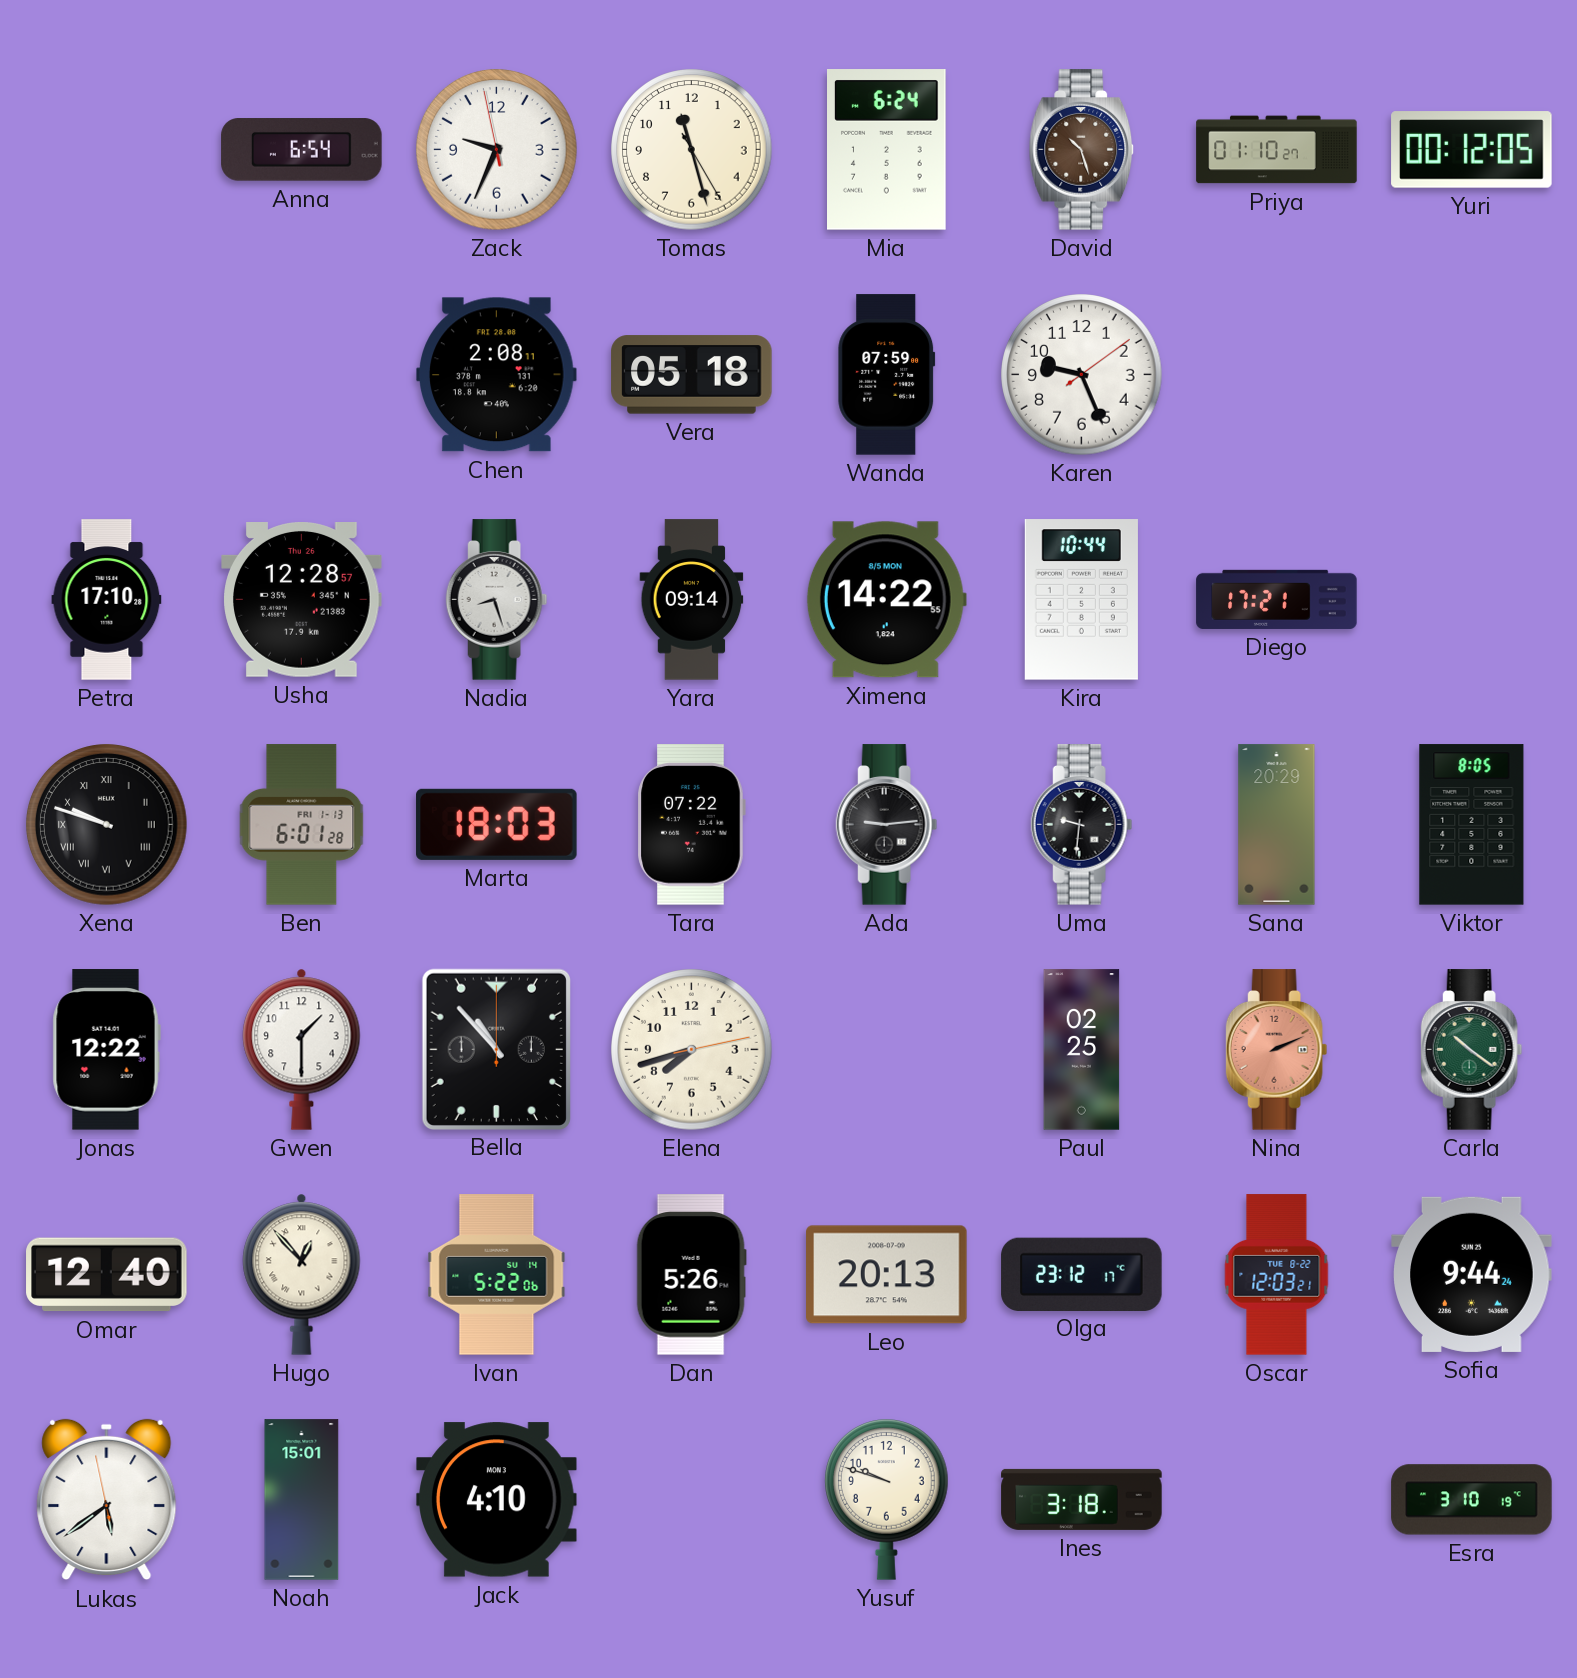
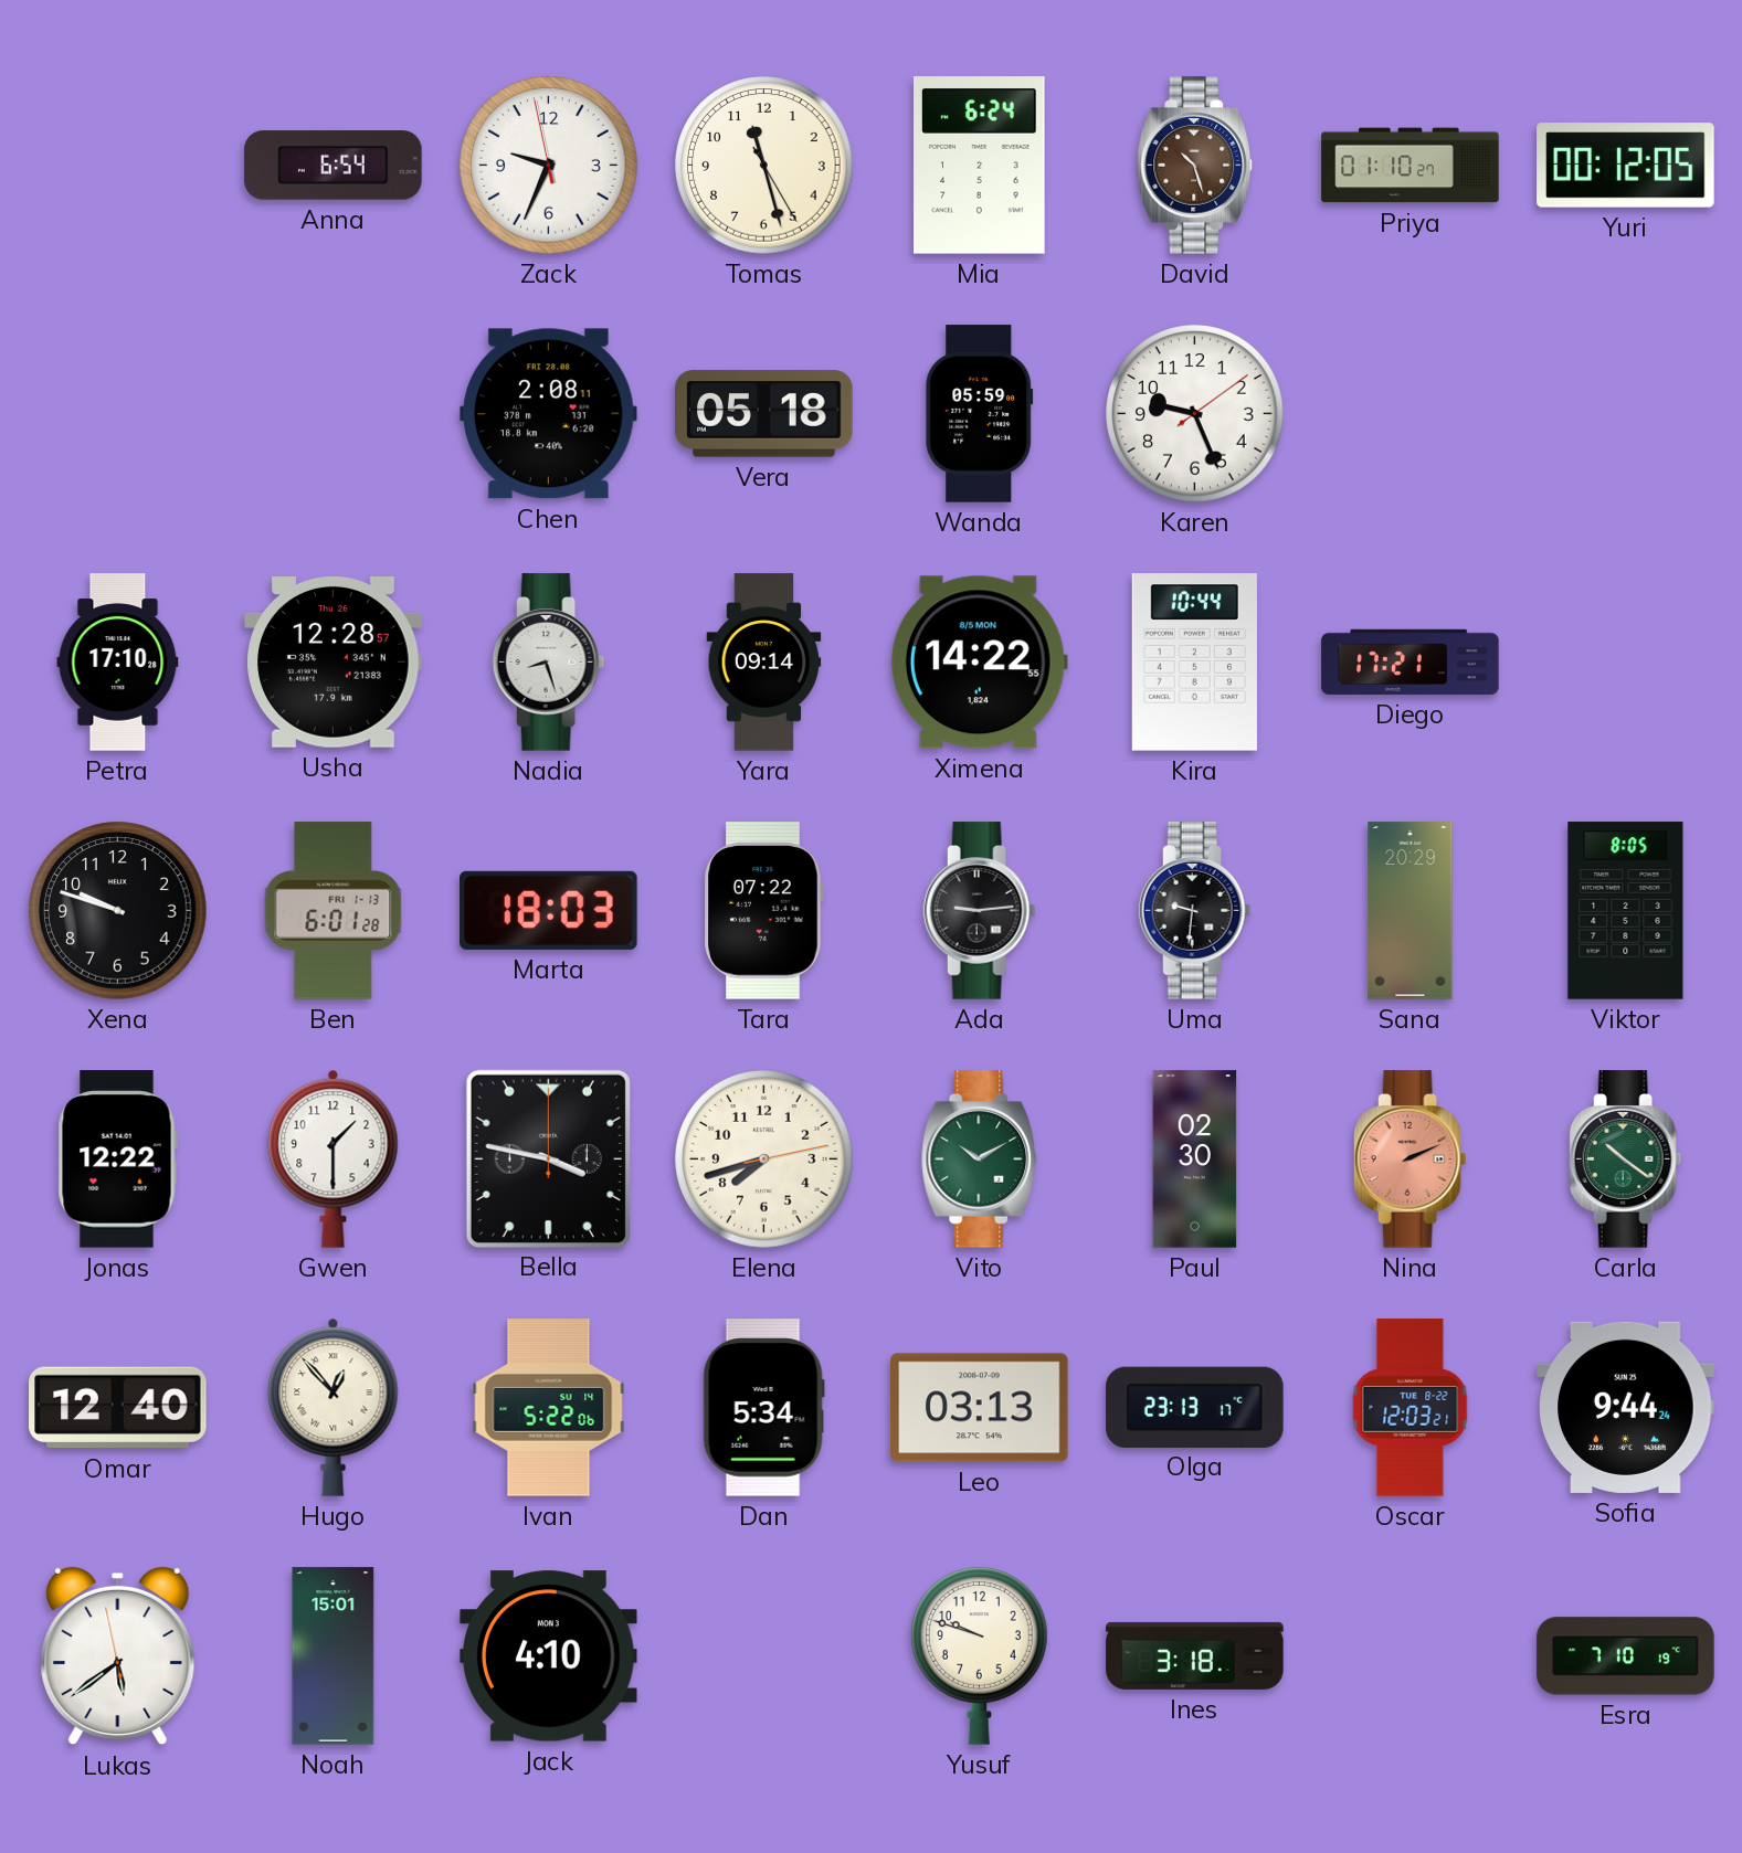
Wanda: 07:59 -> 05:59
Xena numerals: Roman -> Arabic
Bella: 10:53 -> 3:47
Vito: none -> 10:10
Paul: 02:25 -> 02:30
Dan: 5:26 -> 5:34
Leo: 20:13 -> 03:13
Olga: 23:12 -> 23:13
Esra: 3:10 -> 7:10
